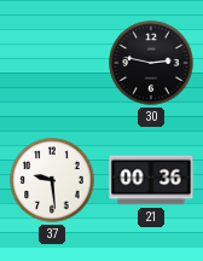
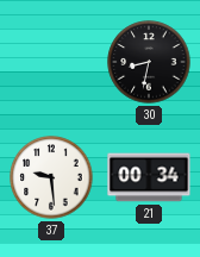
30: 2:47 -> 8:32
21: 00:36 -> 00:34
